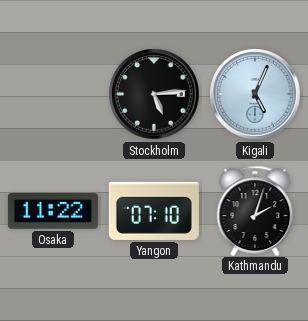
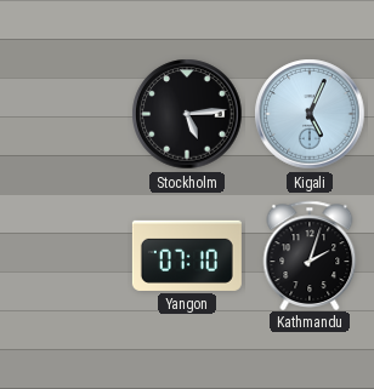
Osaka: 11:22 -> none
